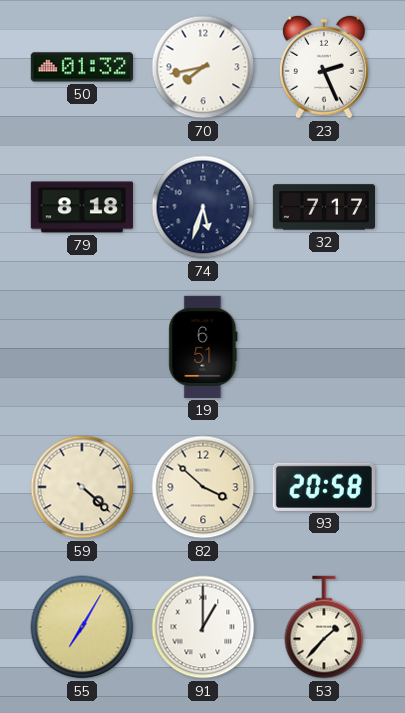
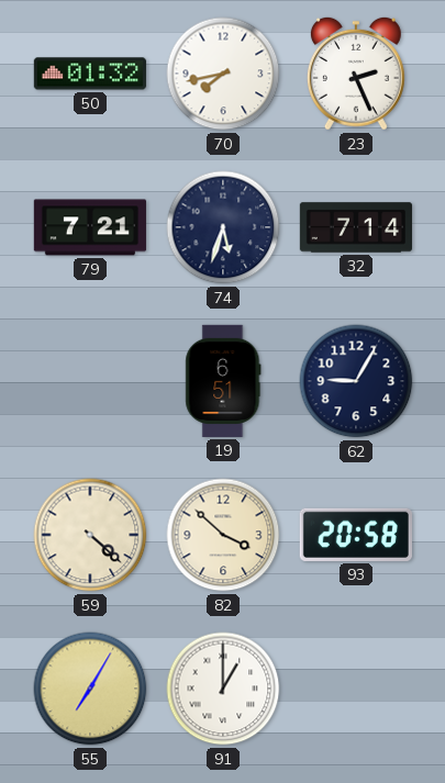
79: 8:18 -> 7:21
32: 7:17 -> 7:14
62: none -> 9:05
53: 1:37 -> none
